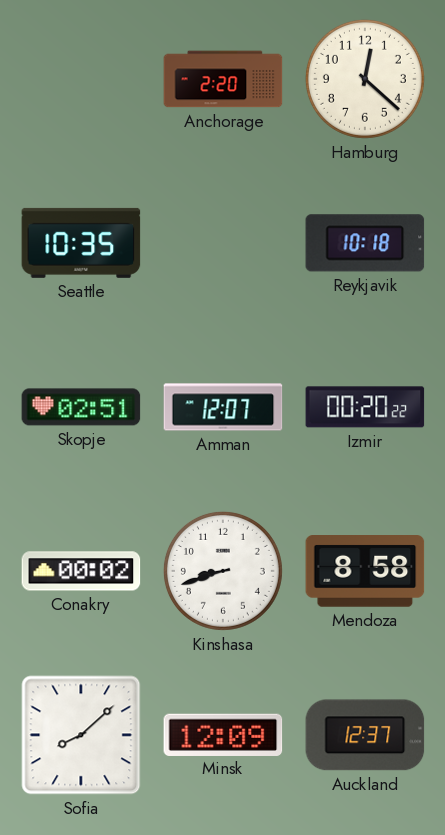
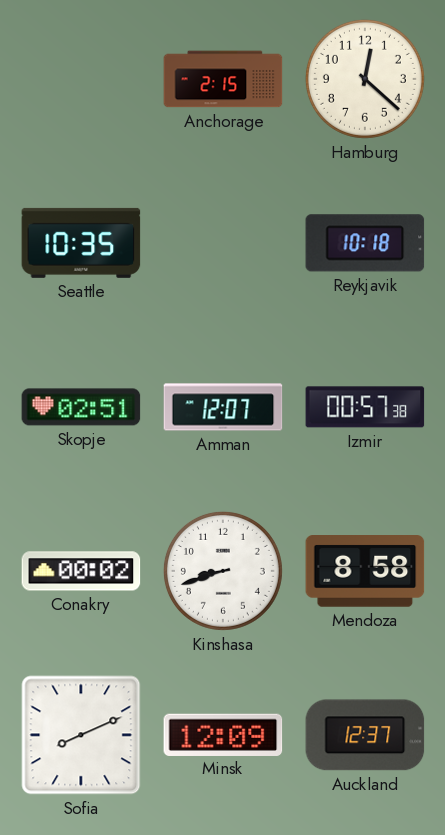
Anchorage: 2:20 -> 2:15
Izmir: 00:20 -> 00:57
Sofia: 8:08 -> 8:11
